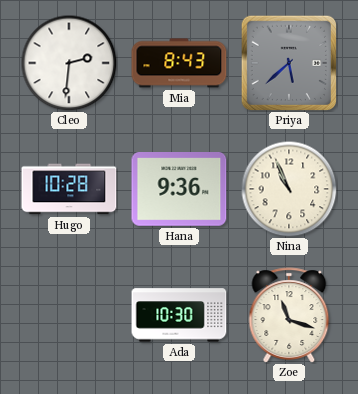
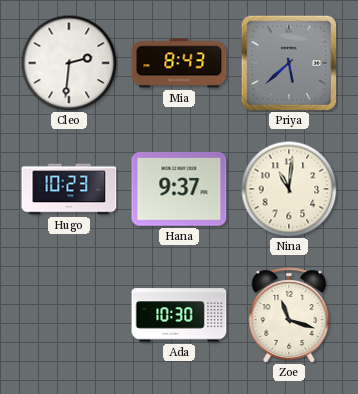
Hugo: 10:28 -> 10:23
Hana: 9:36 -> 9:37
Nina: 10:56 -> 11:01
